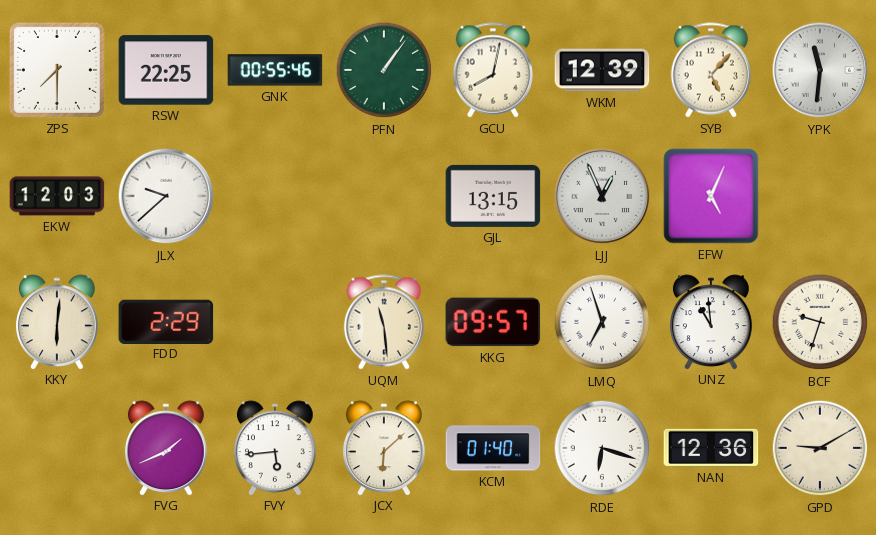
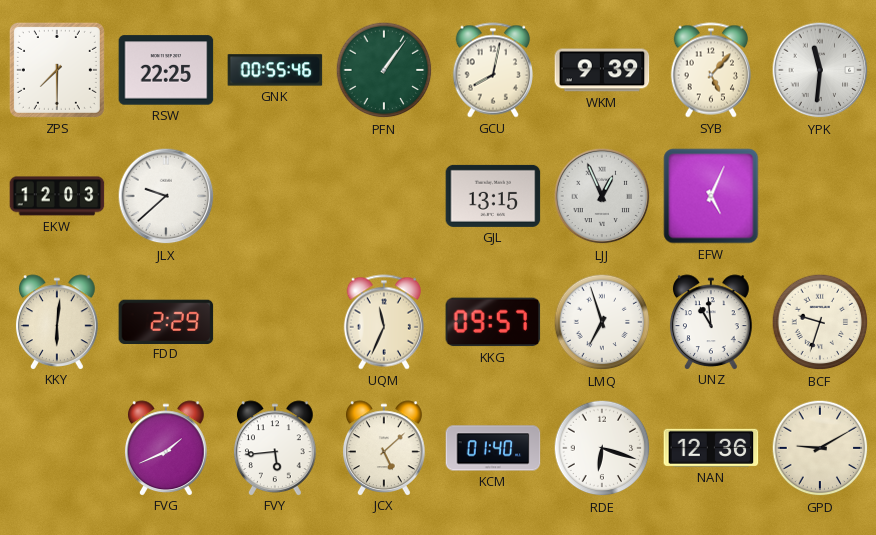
WKM: 12:39 -> 9:39
UQM: 11:29 -> 11:34
JCX: 6:08 -> 5:08
